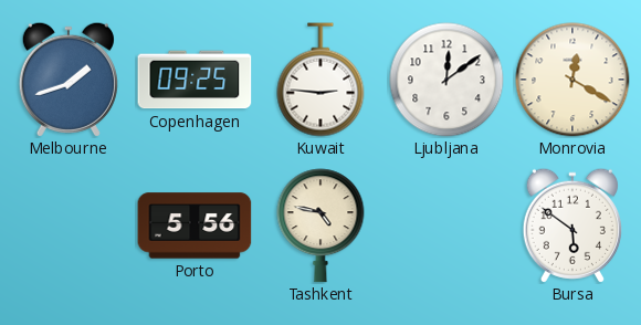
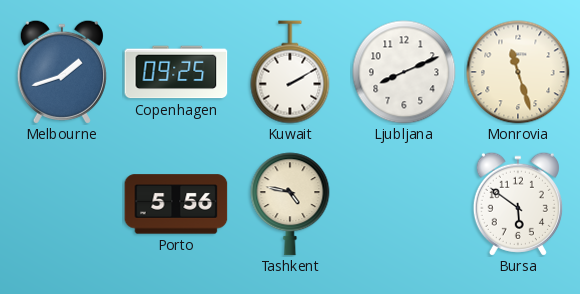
Kuwait: 2:46 -> 2:10
Ljubljana: 12:09 -> 8:11
Monrovia: 12:20 -> 11:27
